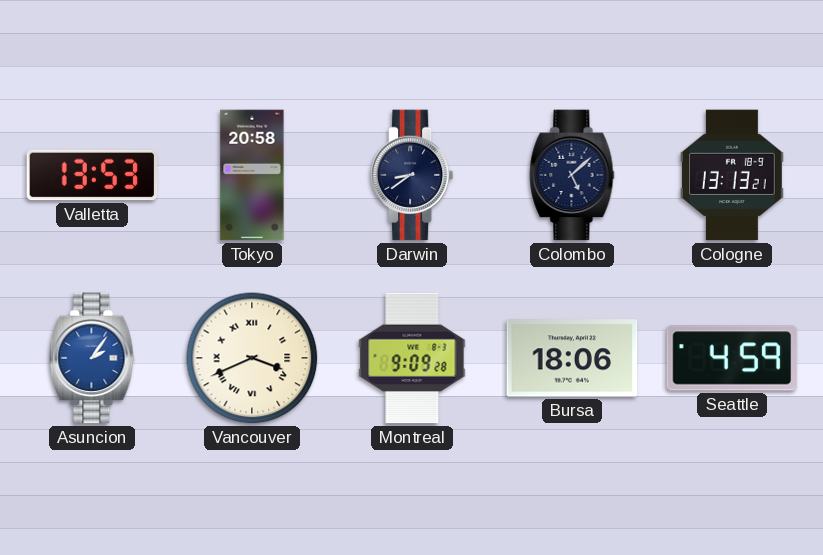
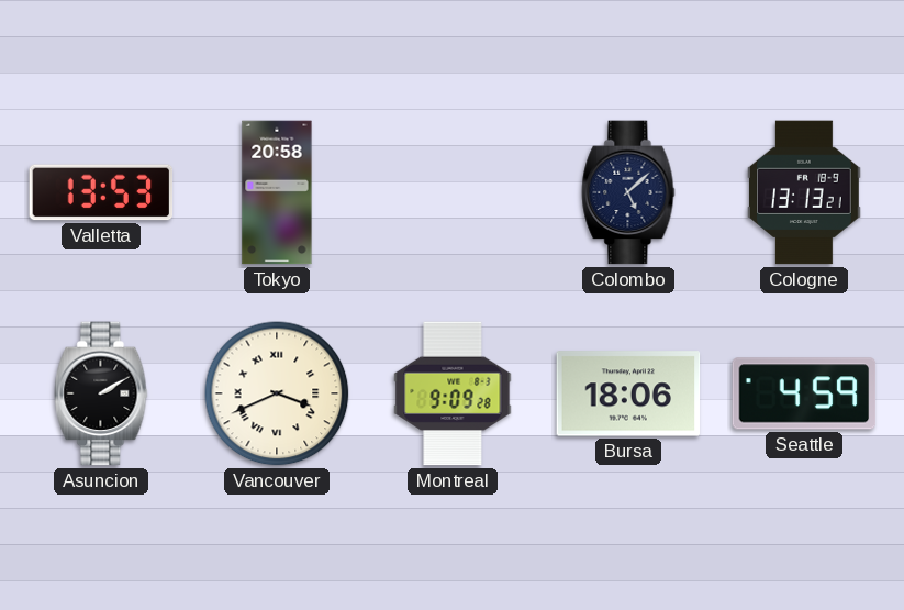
Darwin: 8:39 -> none
Asuncion: 2:06 -> 2:10
Asuncion dial: blue -> black
